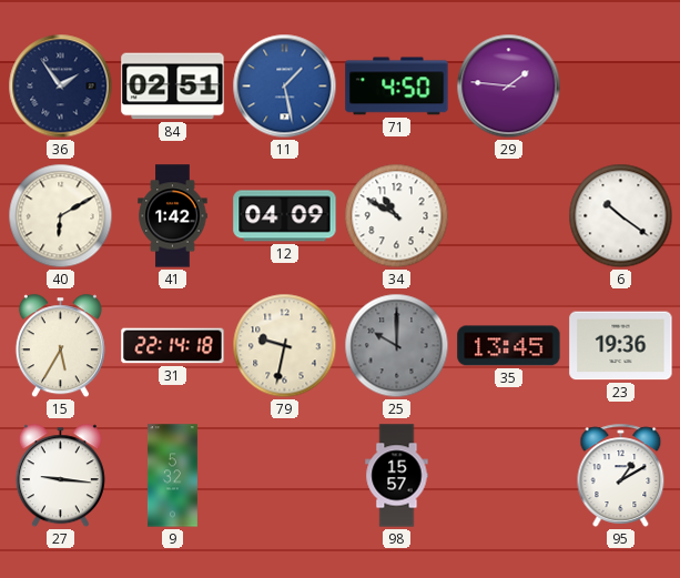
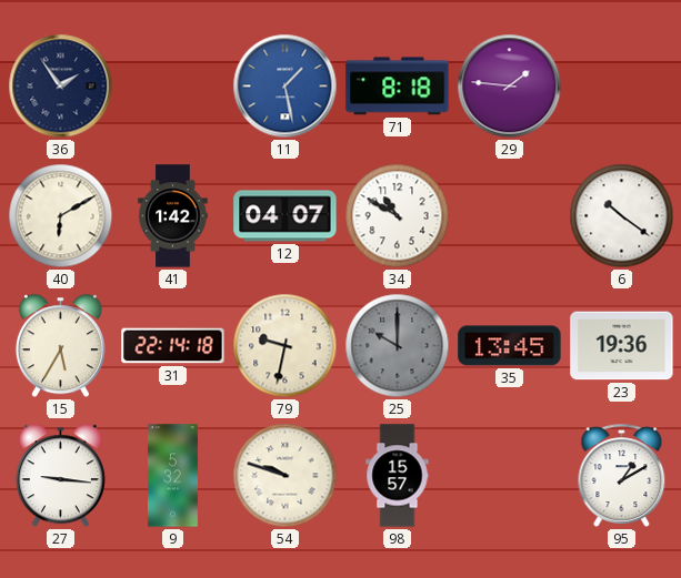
84: 02:51 -> none
71: 4:50 -> 8:18
12: 04:09 -> 04:07
54: none -> 9:48
